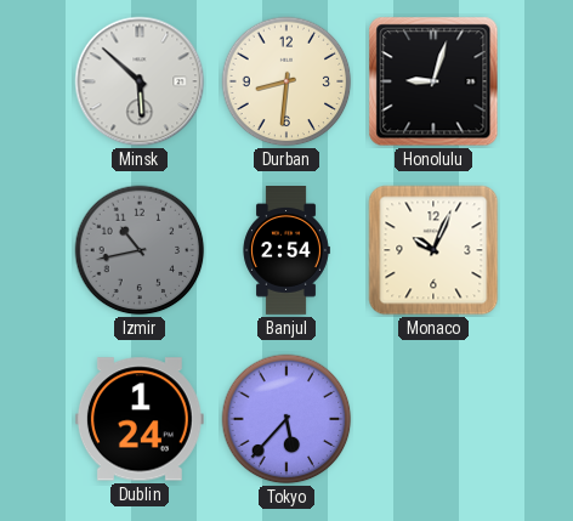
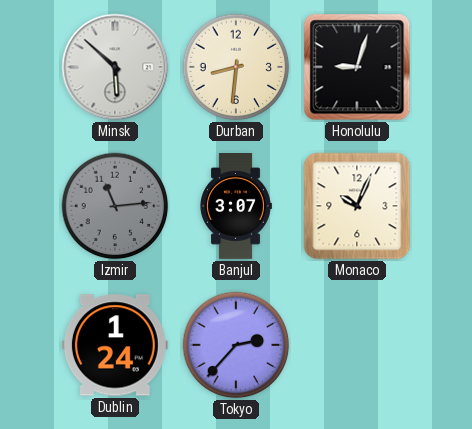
Izmir: 10:43 -> 11:14
Banjul: 2:54 -> 3:07
Tokyo: 5:37 -> 2:37
